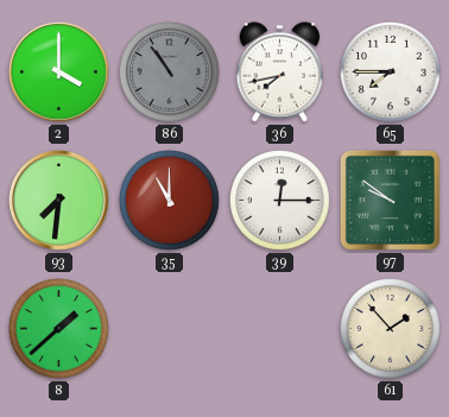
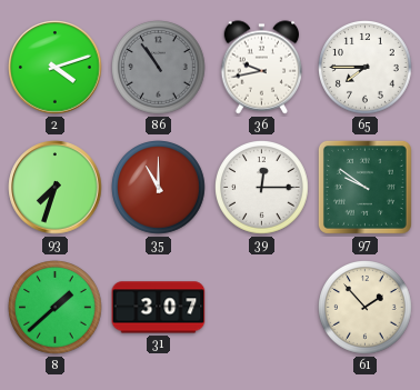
2: 4:00 -> 4:12
36: 7:43 -> 9:43
93: 7:31 -> 7:33
31: none -> 3:07
